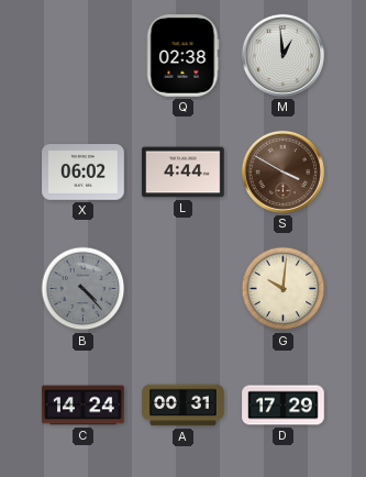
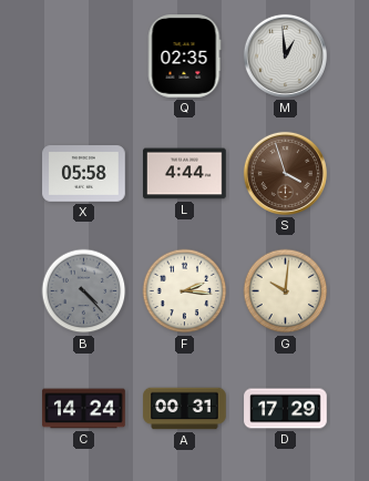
Q: 02:38 -> 02:35
X: 06:02 -> 05:58
S: 3:50 -> 3:57
F: none -> 2:16
